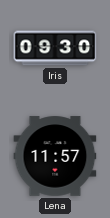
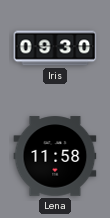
Lena: 11:57 -> 11:58
